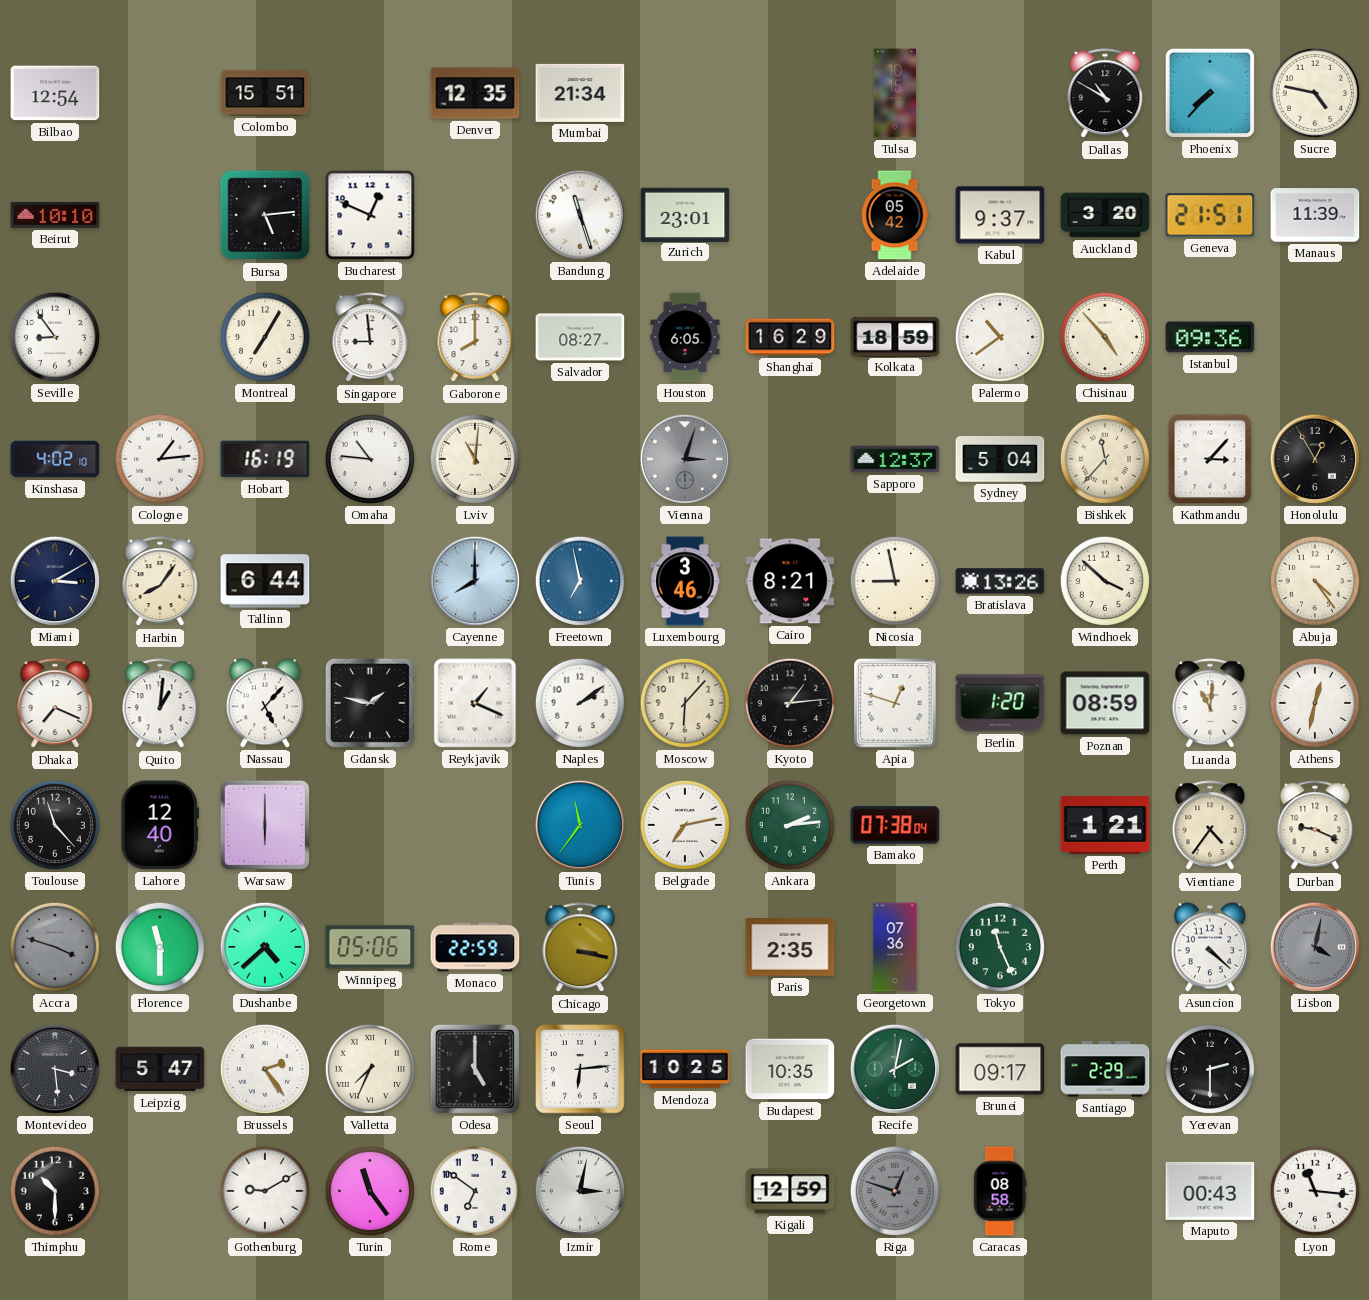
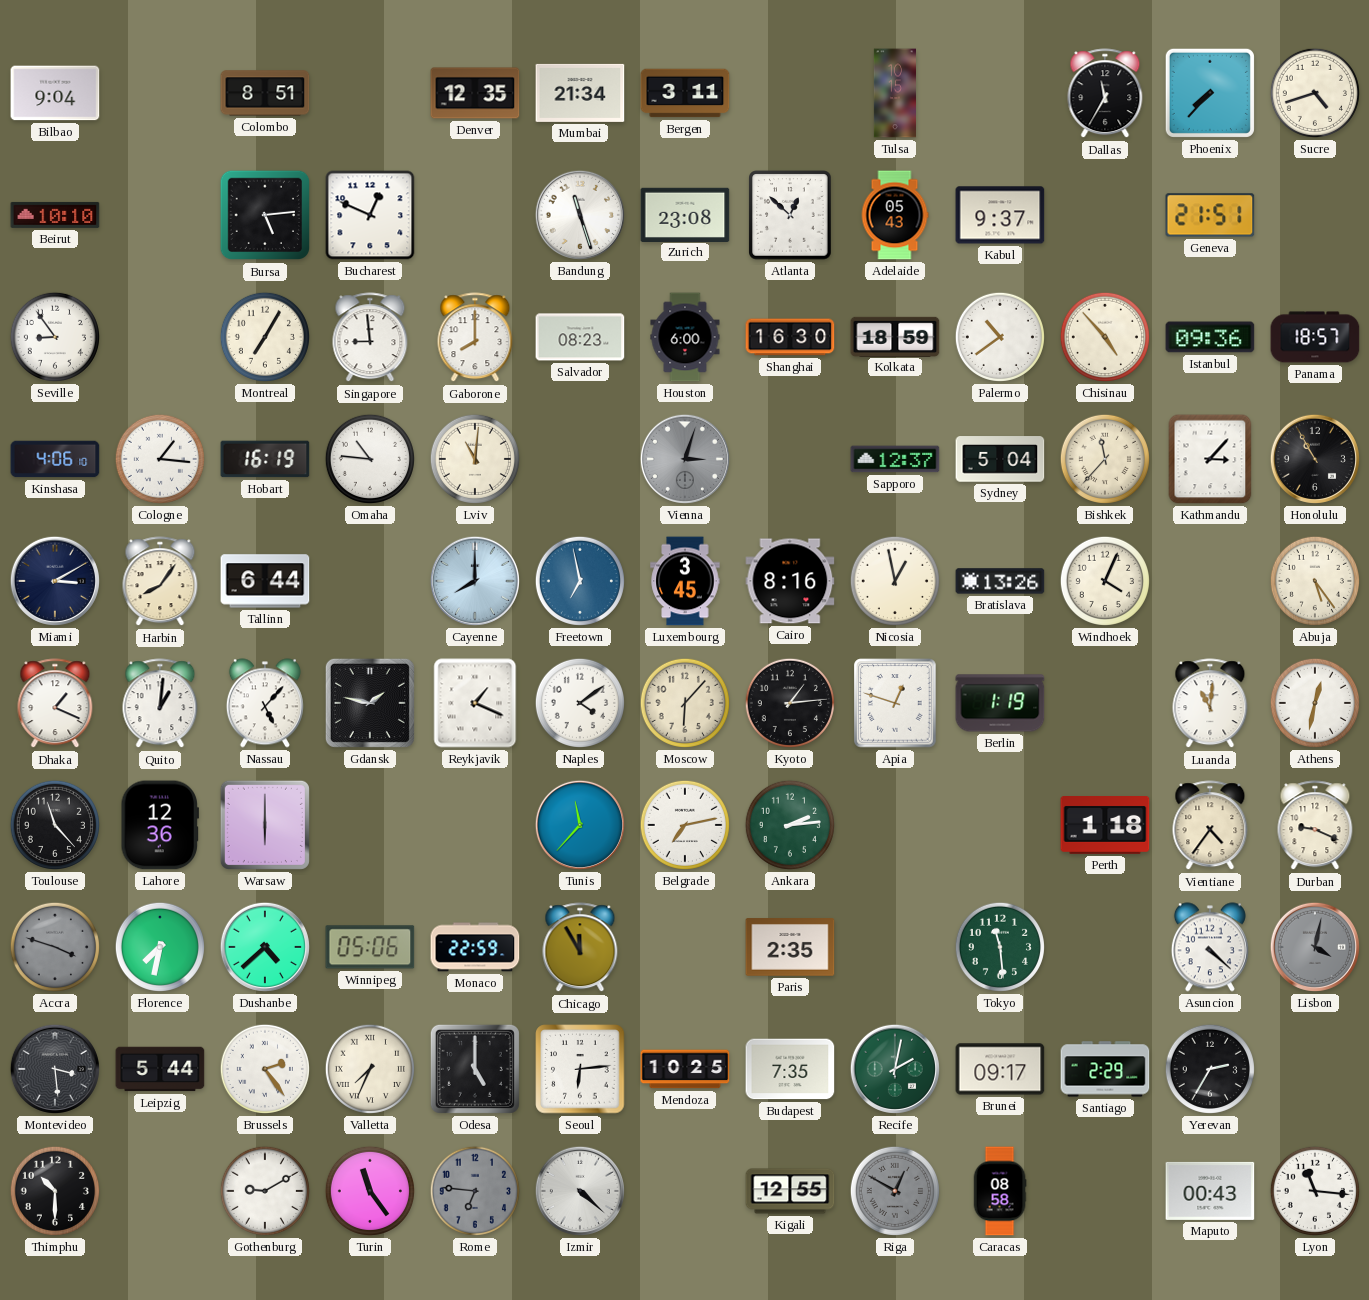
Bilbao: 12:54 -> 9:04
Colombo: 15:51 -> 8:51
Bergen: none -> 3:11
Dallas: 10:50 -> 11:35
Sucre: 4:47 -> 4:42
Zurich: 23:01 -> 23:08
Atlanta: none -> 12:52
Adelaide: 05:42 -> 05:43
Auckland: 3:20 -> none
Manaus: 11:39 -> none
Salvador: 08:27 -> 08:23
Houston: 6:05 -> 6:00
Shanghai: 16:29 -> 16:30
Panama: none -> 18:57
Kinshasa: 4:02 -> 4:06
Cologne: 1:14 -> 1:16
Honolulu: 12:55 -> 10:55
Luxembourg: 3:46 -> 3:45
Cairo: 8:21 -> 8:16
Nicosia: 8:58 -> 12:58
Windhoek: 3:52 -> 4:04
Abuja: 4:24 -> 5:24
Dhaka: 7:19 -> 1:19
Naples: 2:09 -> 4:09
Berlin: 1:20 -> 1:19
Poznan: 08:59 -> none
Lahore: 12:40 -> 12:36
Tunis: 11:36 -> 11:37
Bamako: 07:38 -> none
Perth: 1:21 -> 1:18
Florence: 11:30 -> 7:32
Chicago: 3:17 -> 11:55
Georgetown: 07:36 -> none
Tokyo: 11:26 -> 11:29
Leipzig: 5:47 -> 5:44
Budapest: 10:35 -> 7:35
Yerevan: 2:30 -> 2:35
Rome: 6:51 -> 6:46
Rome dial: white -> grey
Izmir: 3:02 -> 4:22
Kigali: 12:59 -> 12:55
Riga: 12:48 -> 12:50
